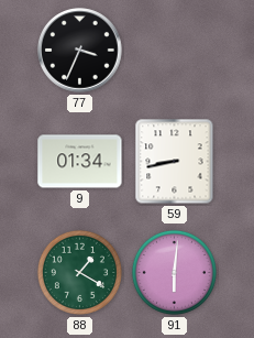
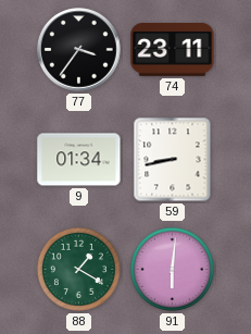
77: 3:34 -> 3:36
74: none -> 23:11
